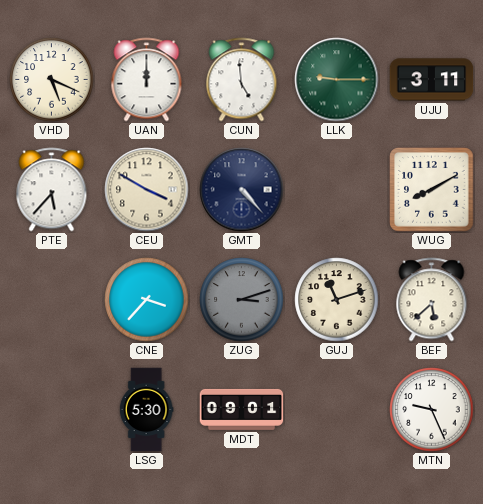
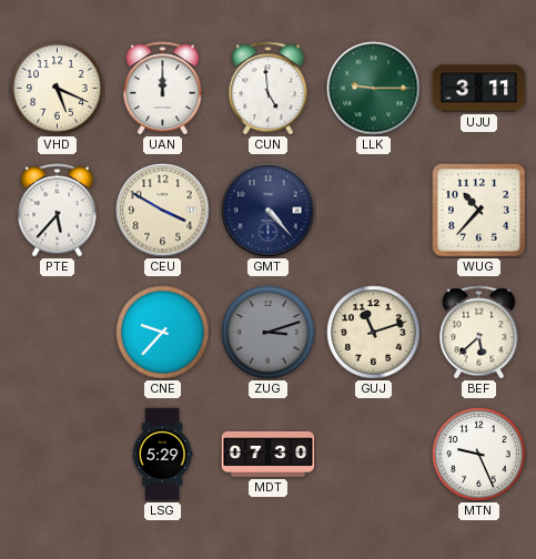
WUG: 8:10 -> 10:37
CNE: 3:37 -> 9:37
LSG: 5:30 -> 5:29
MDT: 09:01 -> 07:30
